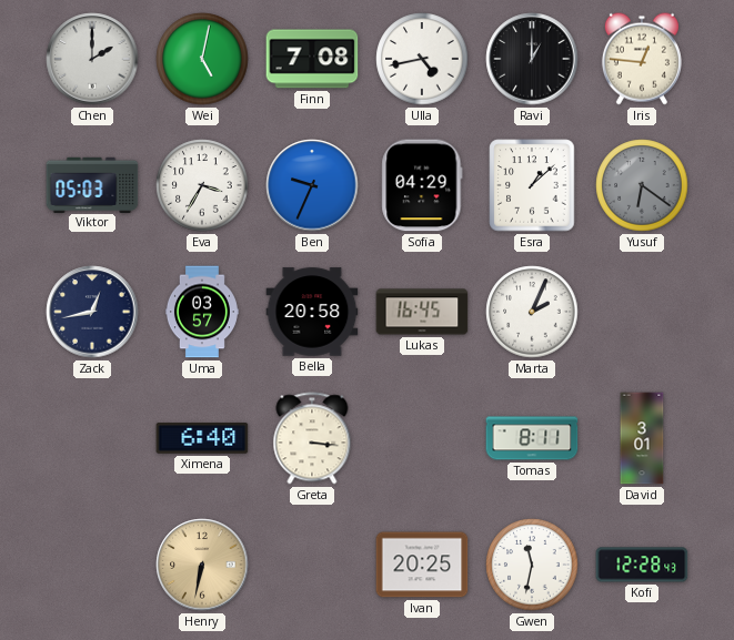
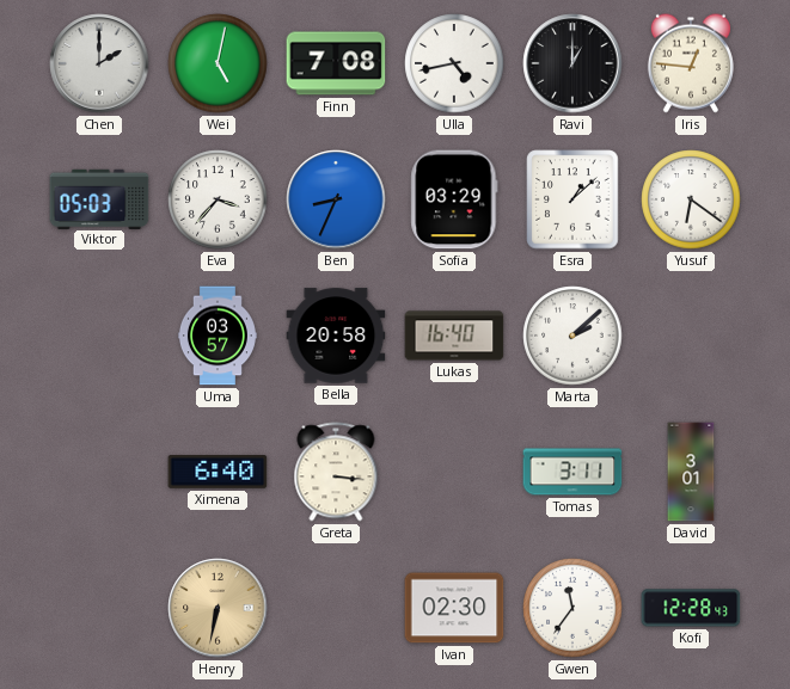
Eva: 3:35 -> 3:37
Ben: 9:34 -> 8:34
Sofia: 04:29 -> 03:29
Yusuf dial: grey -> white
Zack: 12:43 -> none
Lukas: 16:45 -> 16:40
Marta: 2:04 -> 2:08
Tomas: 8:11 -> 3:11
Ivan: 20:25 -> 02:30
Gwen: 11:32 -> 11:36
